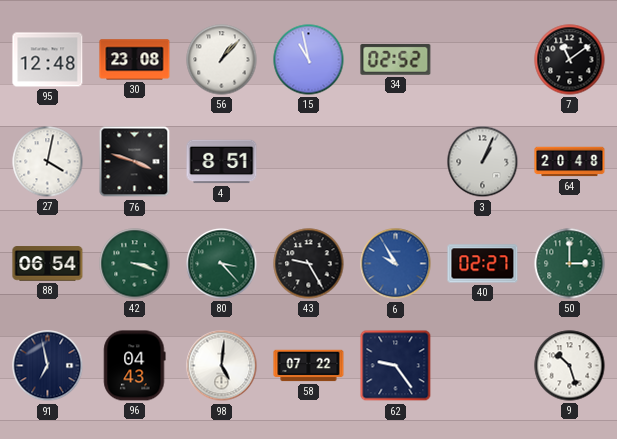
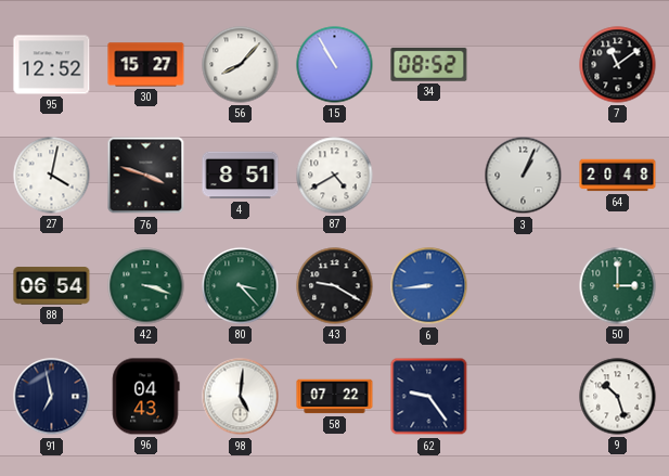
95: 12:48 -> 12:52
30: 23:08 -> 15:27
56: 1:07 -> 8:07
15: 10:58 -> 10:55
34: 02:52 -> 08:52
87: none -> 4:40
43: 9:25 -> 9:20
6: 9:55 -> 8:44
40: 02:27 -> none
